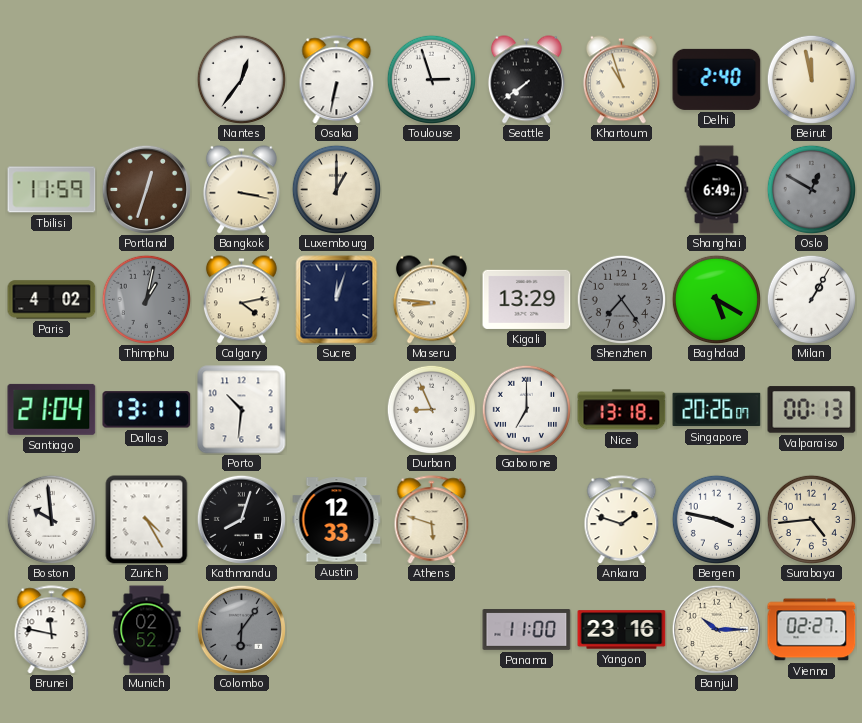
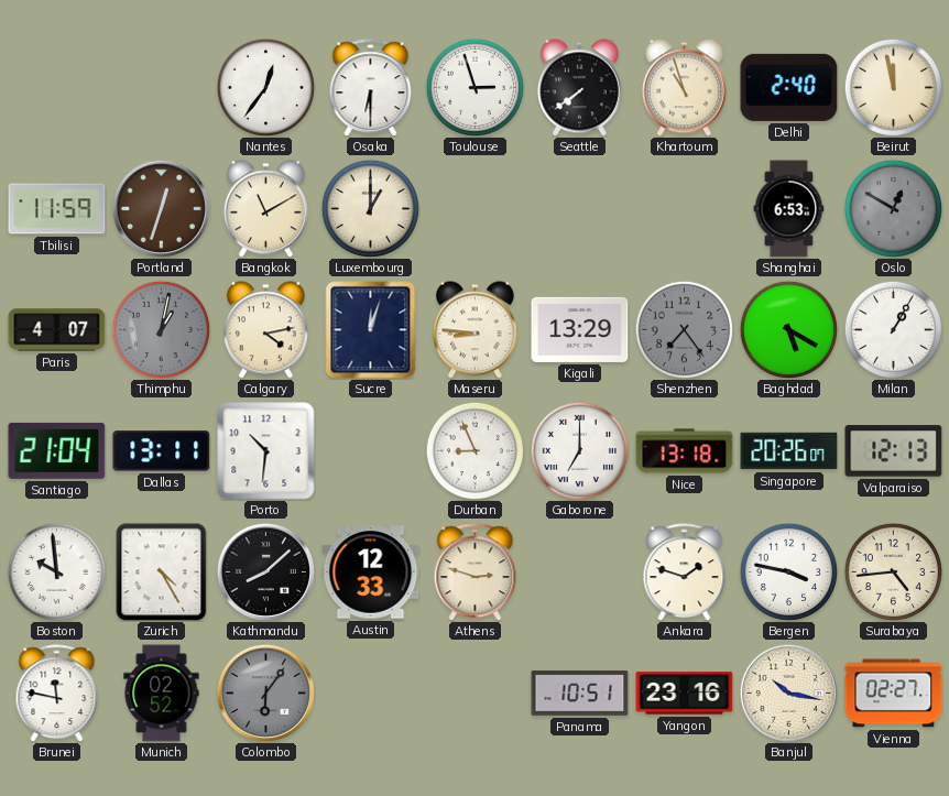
Osaka: 6:32 -> 6:30
Bangkok: 3:17 -> 11:10
Shanghai: 6:49 -> 6:53
Paris: 4:02 -> 4:07
Valparaiso: 00:13 -> 12:13
Kathmandu: 8:03 -> 8:08
Athens: 5:48 -> 2:48
Panama: 11:00 -> 10:51
Banjul: 10:15 -> 10:17
